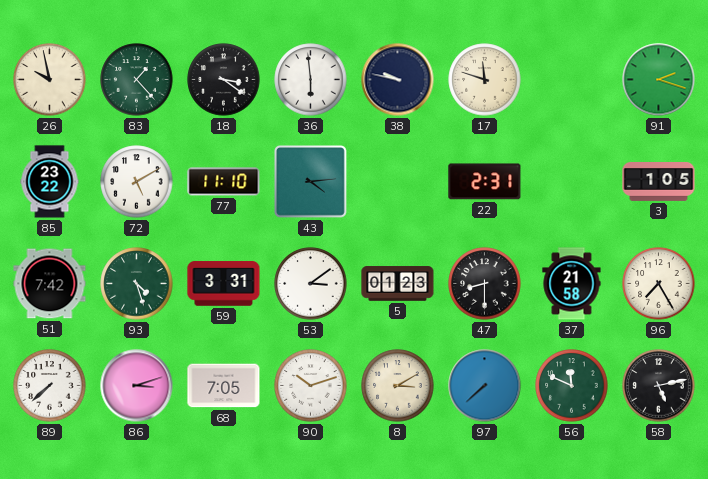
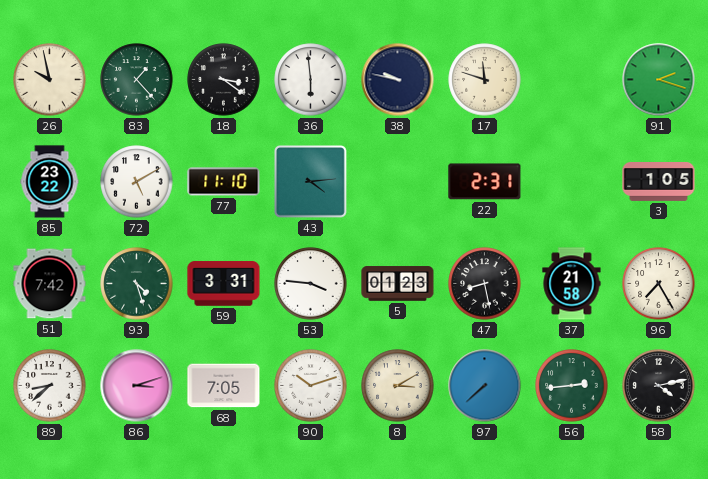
53: 3:09 -> 3:46
47: 8:30 -> 8:28
89: 7:38 -> 8:38
56: 11:49 -> 2:44
58: 5:13 -> 4:13
